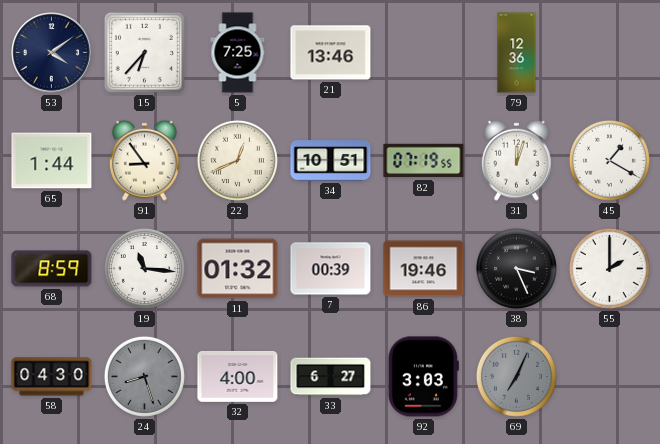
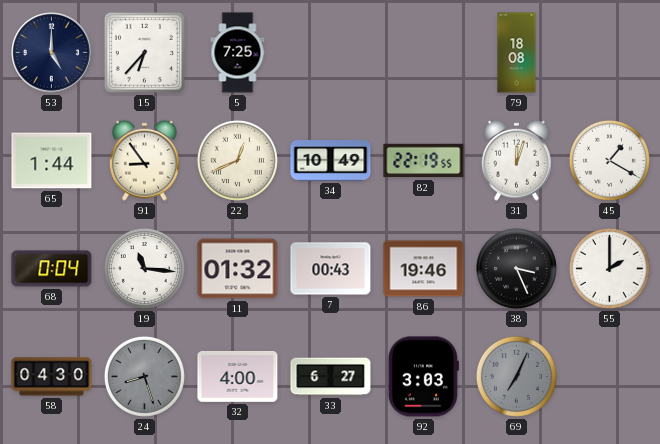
53: 4:09 -> 5:00
21: 13:46 -> none
79: 12:36 -> 18:08
34: 10:51 -> 10:49
82: 07:19 -> 22:19
68: 8:59 -> 0:04
7: 00:39 -> 00:43
